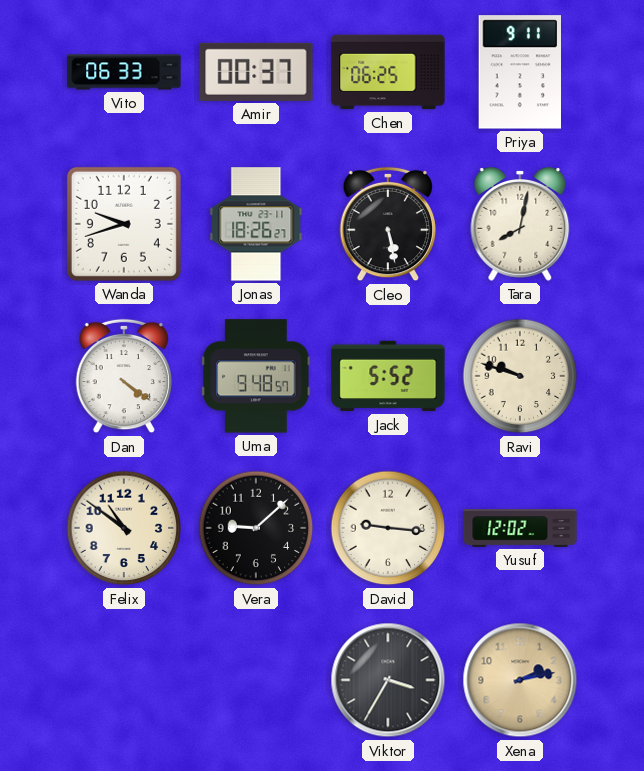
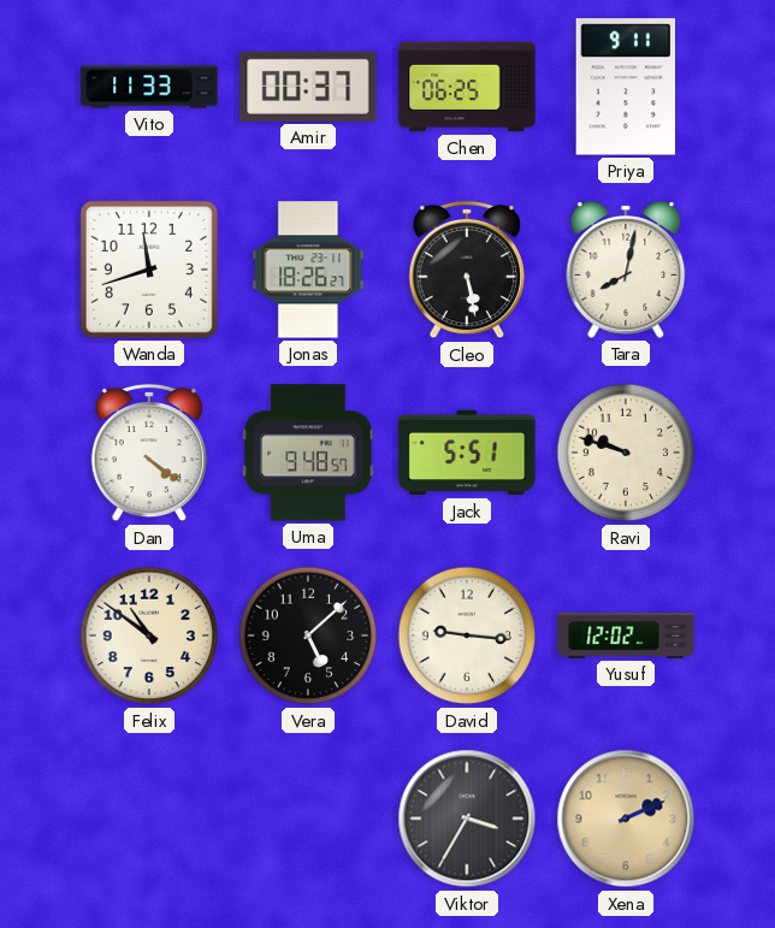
Vito: 06:33 -> 11:33
Wanda: 9:42 -> 11:42
Jack: 5:52 -> 5:51
Vera: 9:08 -> 5:08
Xena: 2:13 -> 2:11
